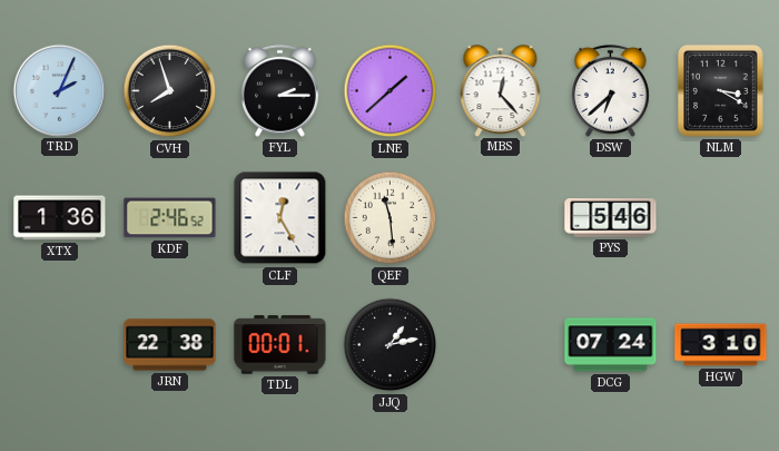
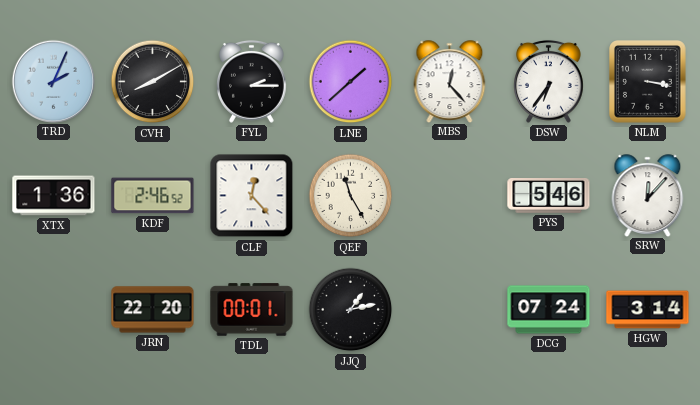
CVH: 7:57 -> 8:10
DSW: 6:38 -> 6:36
NLM: 3:20 -> 3:17
CLF: 12:25 -> 12:23
QEF: 11:29 -> 11:25
SRW: none -> 12:07
JRN: 22:38 -> 22:20
HGW: 3:10 -> 3:14
